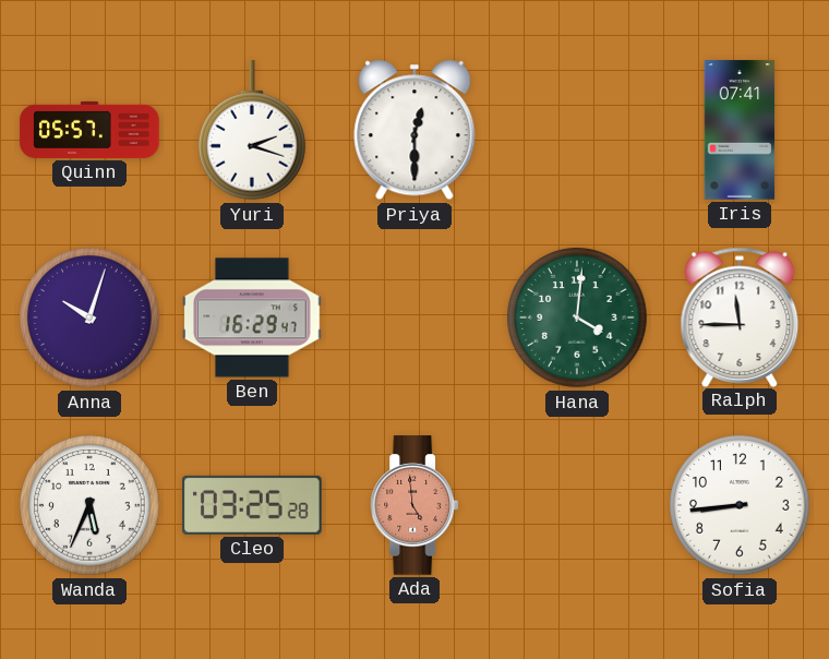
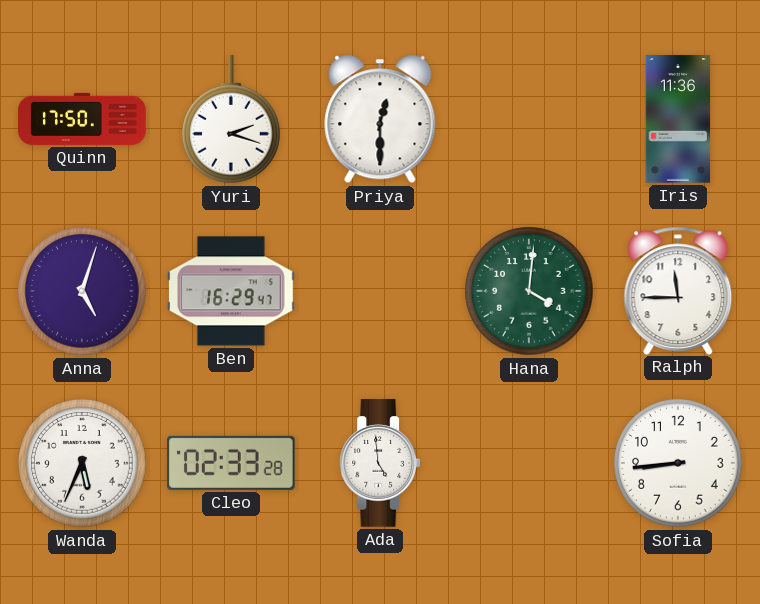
Quinn: 05:57 -> 17:50
Iris: 07:41 -> 11:36
Anna: 10:03 -> 5:03
Cleo: 03:25 -> 02:33
Ada dial: salmon -> white
